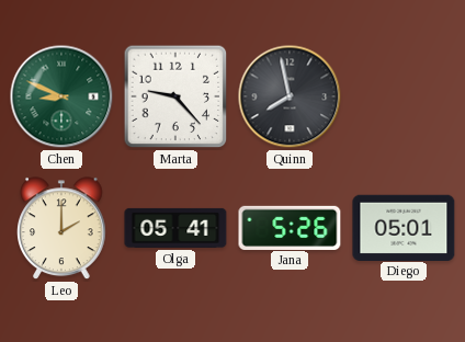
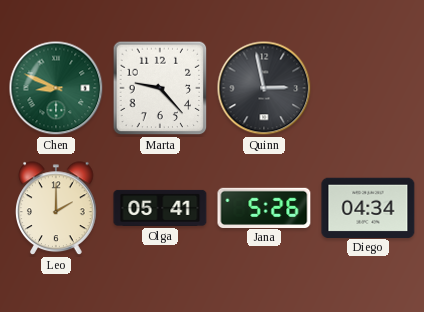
Quinn: 7:58 -> 2:58
Diego: 05:01 -> 04:34
